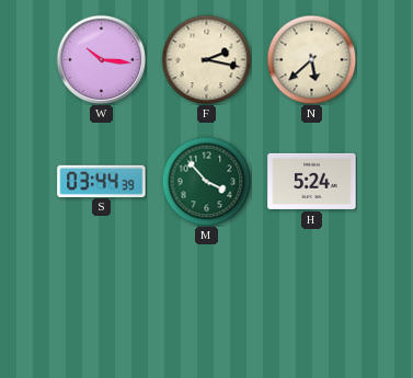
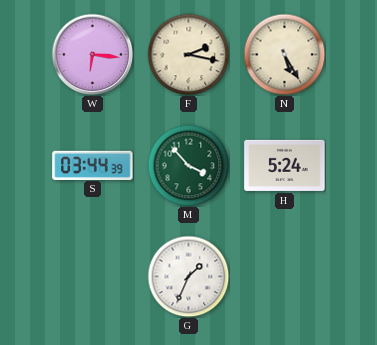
W: 10:16 -> 6:16
N: 5:38 -> 5:25
G: none -> 1:34
